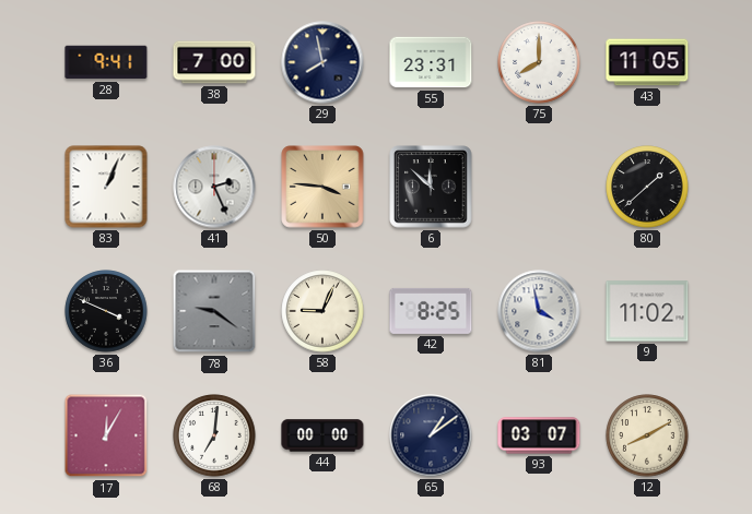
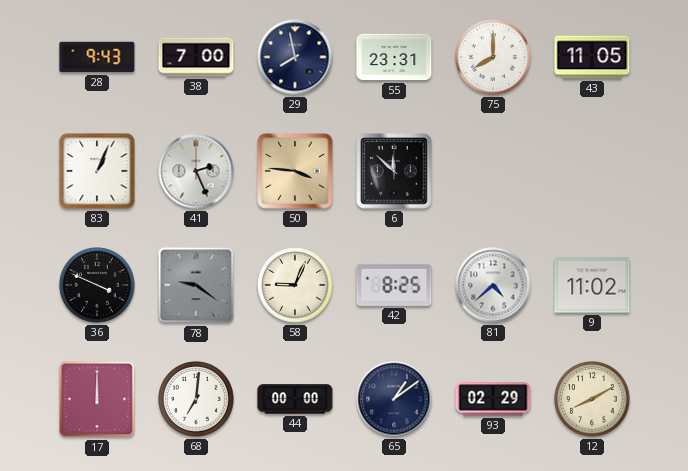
28: 9:41 -> 9:43
80: 1:38 -> none
81: 3:58 -> 4:38
17: 12:05 -> 12:00
93: 03:07 -> 02:29
